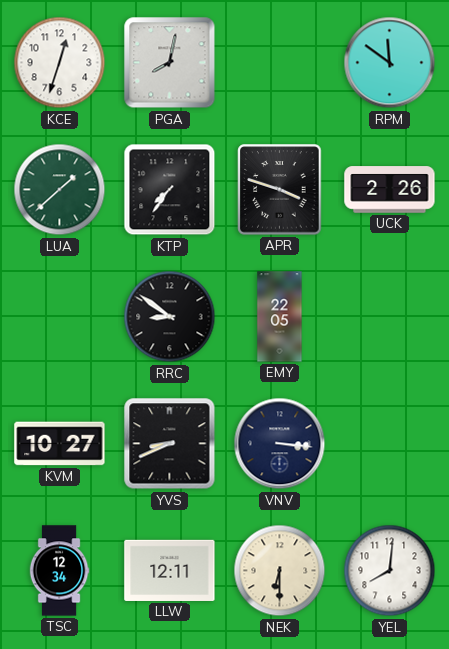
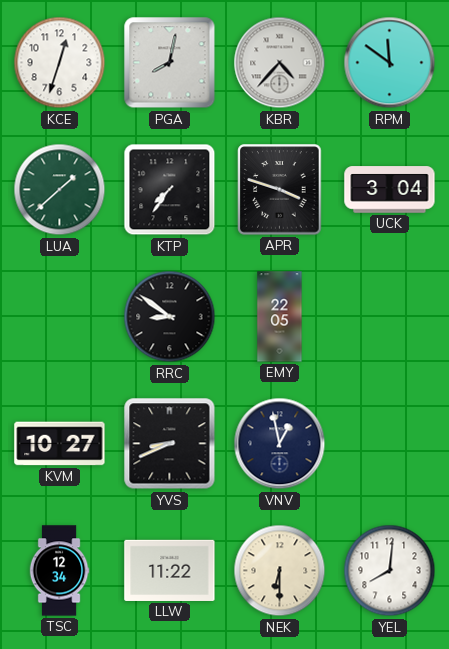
KBR: none -> 4:37
UCK: 2:26 -> 3:04
VNV: 3:16 -> 12:58
LLW: 12:11 -> 11:22
